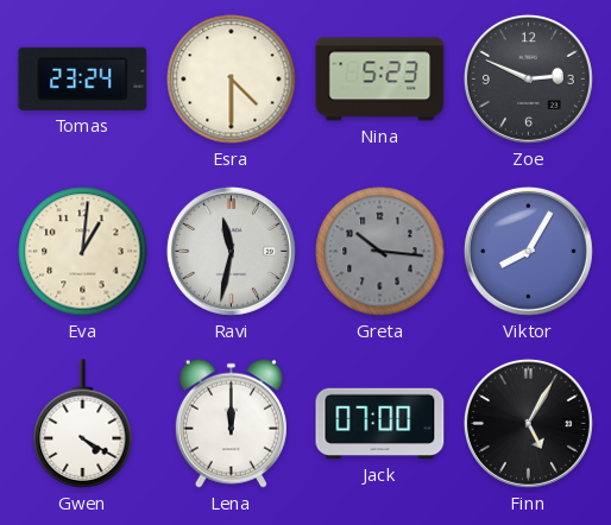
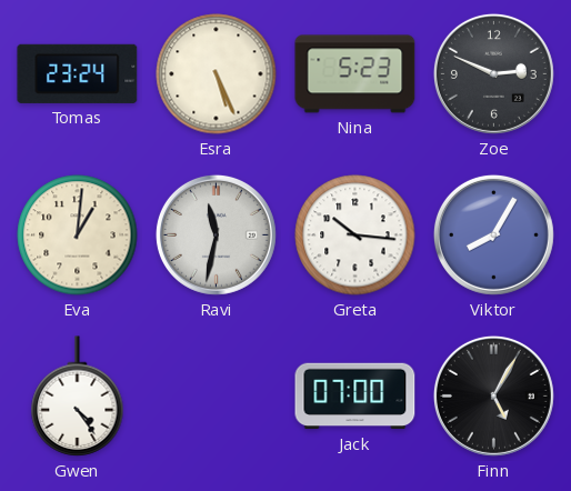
Esra: 4:30 -> 5:26
Greta dial: grey -> white
Gwen: 4:20 -> 4:24
Lena: 12:00 -> none
